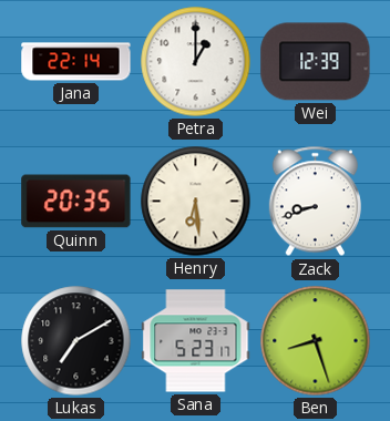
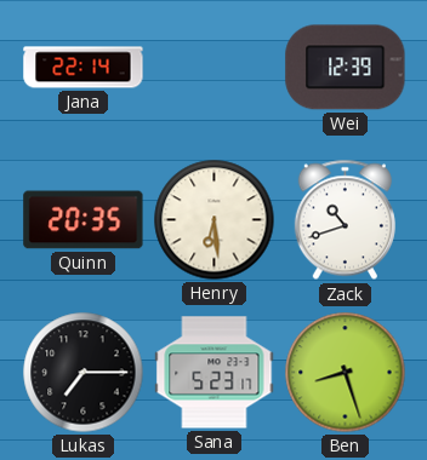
Petra: 1:00 -> none
Zack: 8:42 -> 10:42
Lukas: 7:10 -> 7:15
